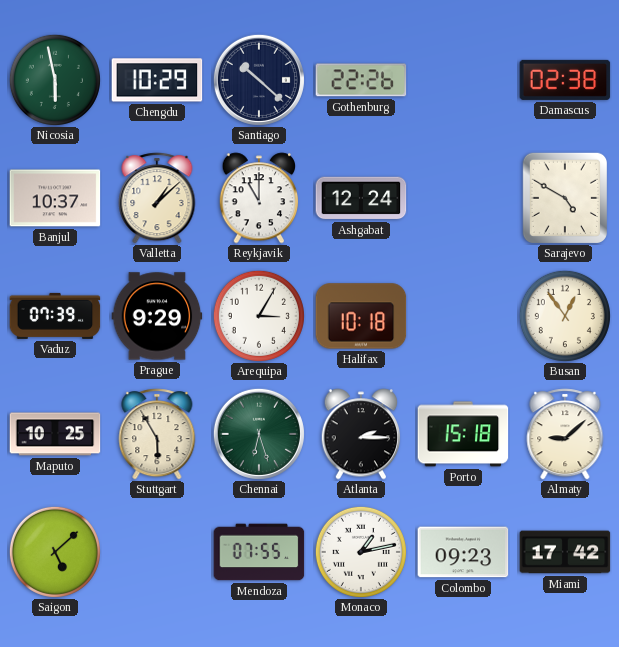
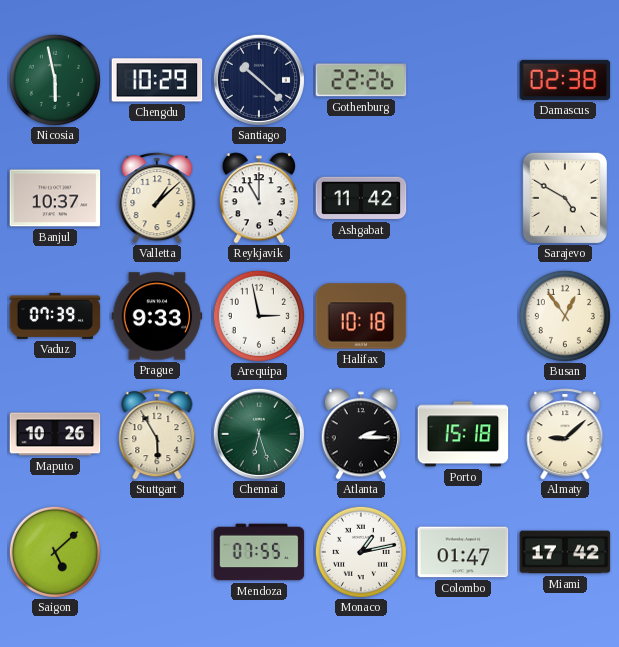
Ashgabat: 12:24 -> 11:42
Prague: 9:29 -> 9:33
Arequipa: 3:05 -> 2:58
Maputo: 10:25 -> 10:26
Colombo: 09:23 -> 01:47
